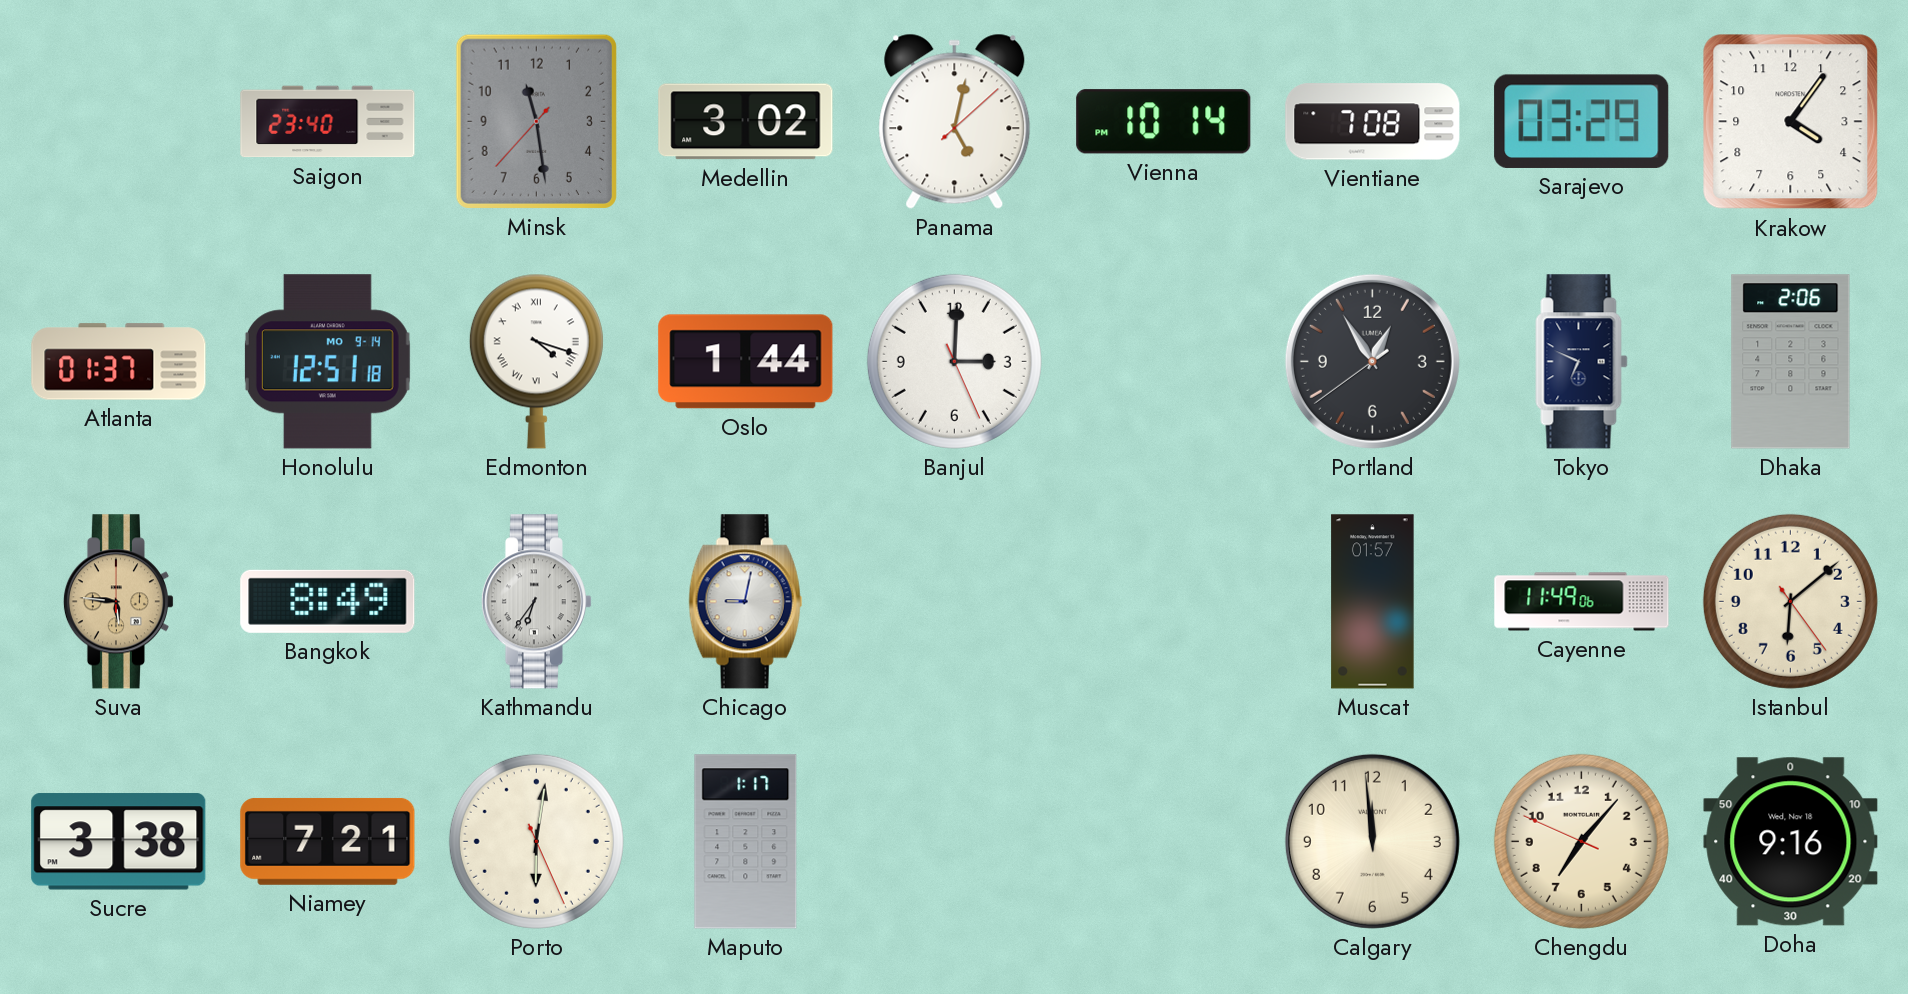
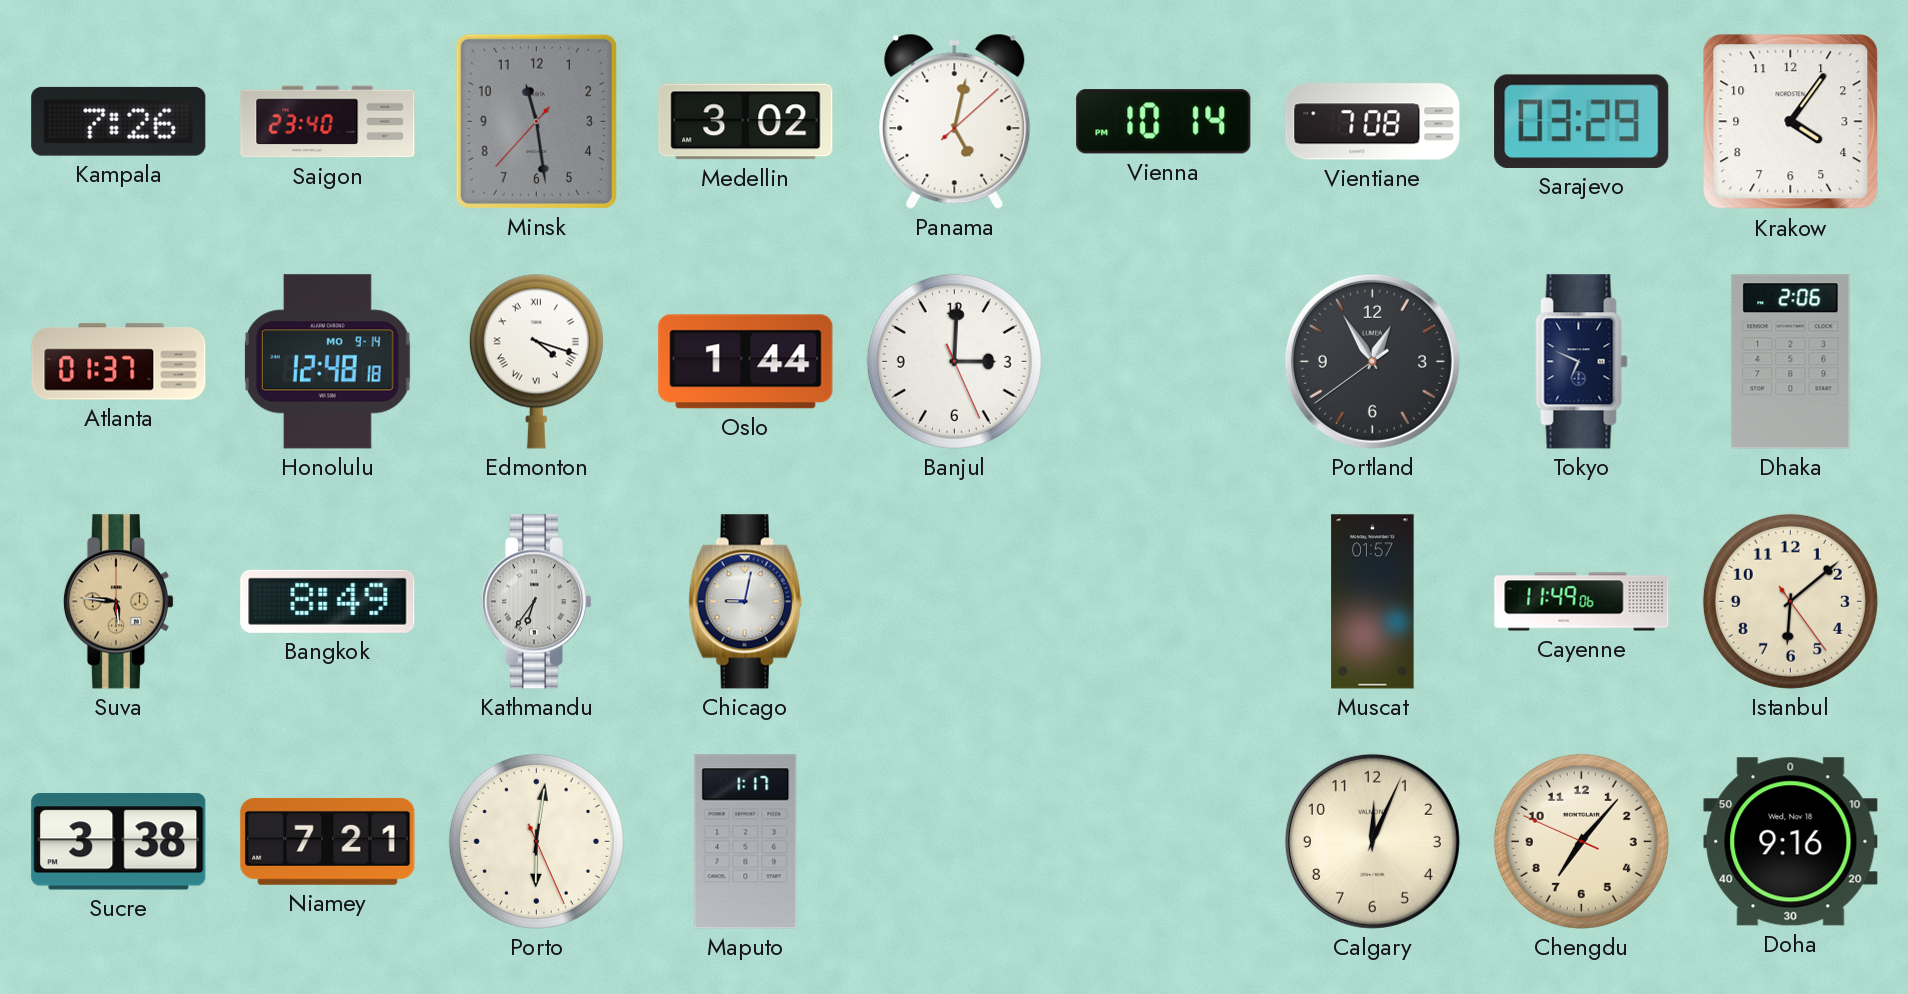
Kampala: none -> 7:26
Honolulu: 12:51 -> 12:48
Calgary: 11:59 -> 12:04
